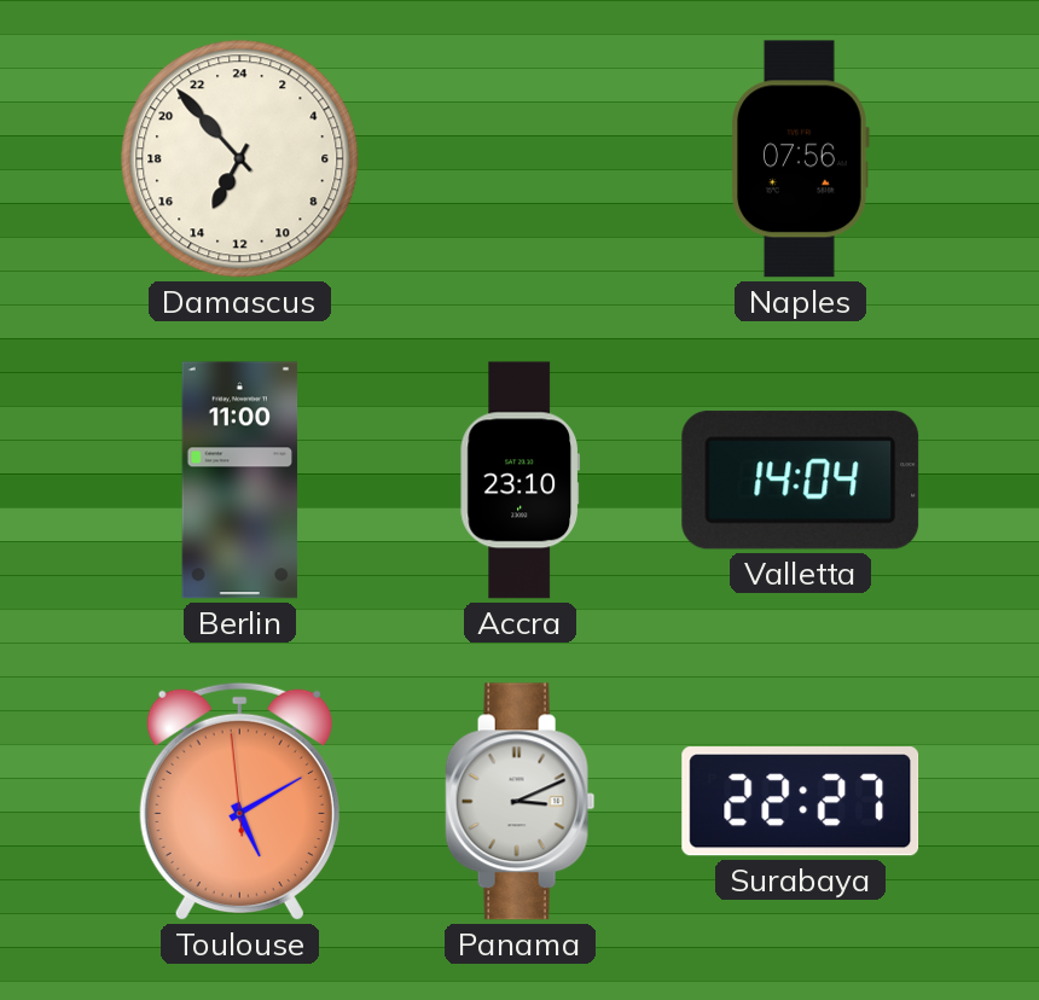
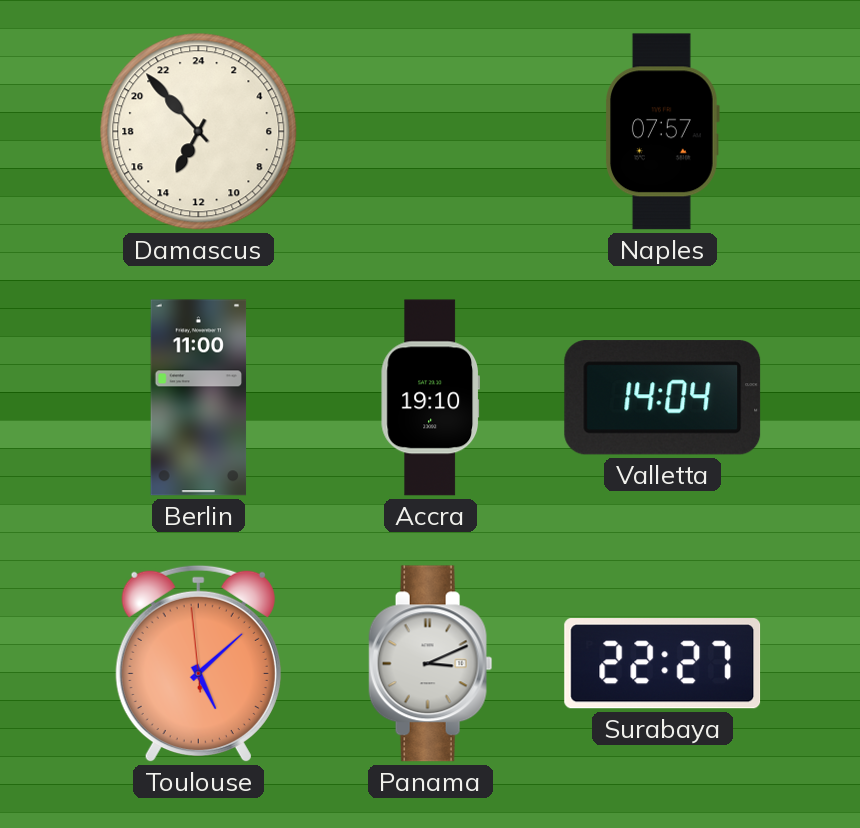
Naples: 07:56 -> 07:57
Accra: 23:10 -> 19:10
Toulouse: 5:09 -> 5:07
